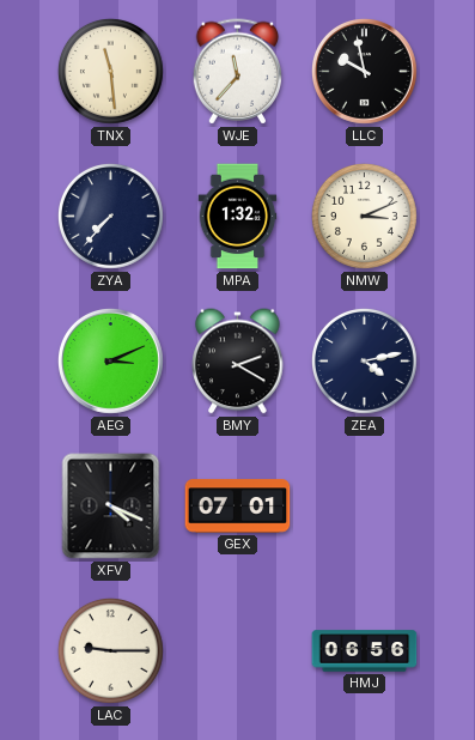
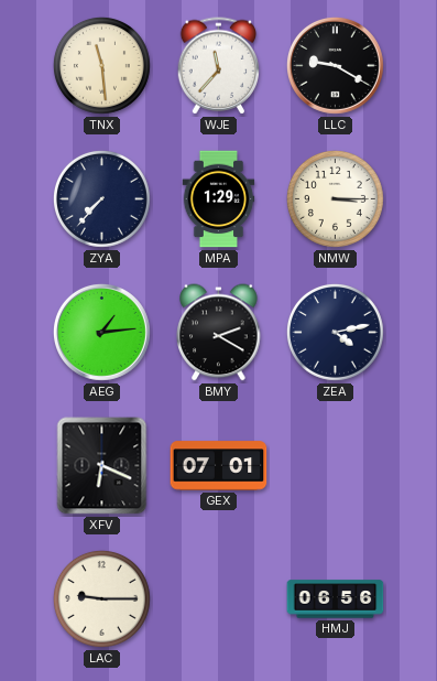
LLC: 9:58 -> 9:20
MPA: 1:32 -> 1:29
NMW: 3:11 -> 3:15
AEG: 3:11 -> 1:14
XFV: 4:19 -> 6:19
